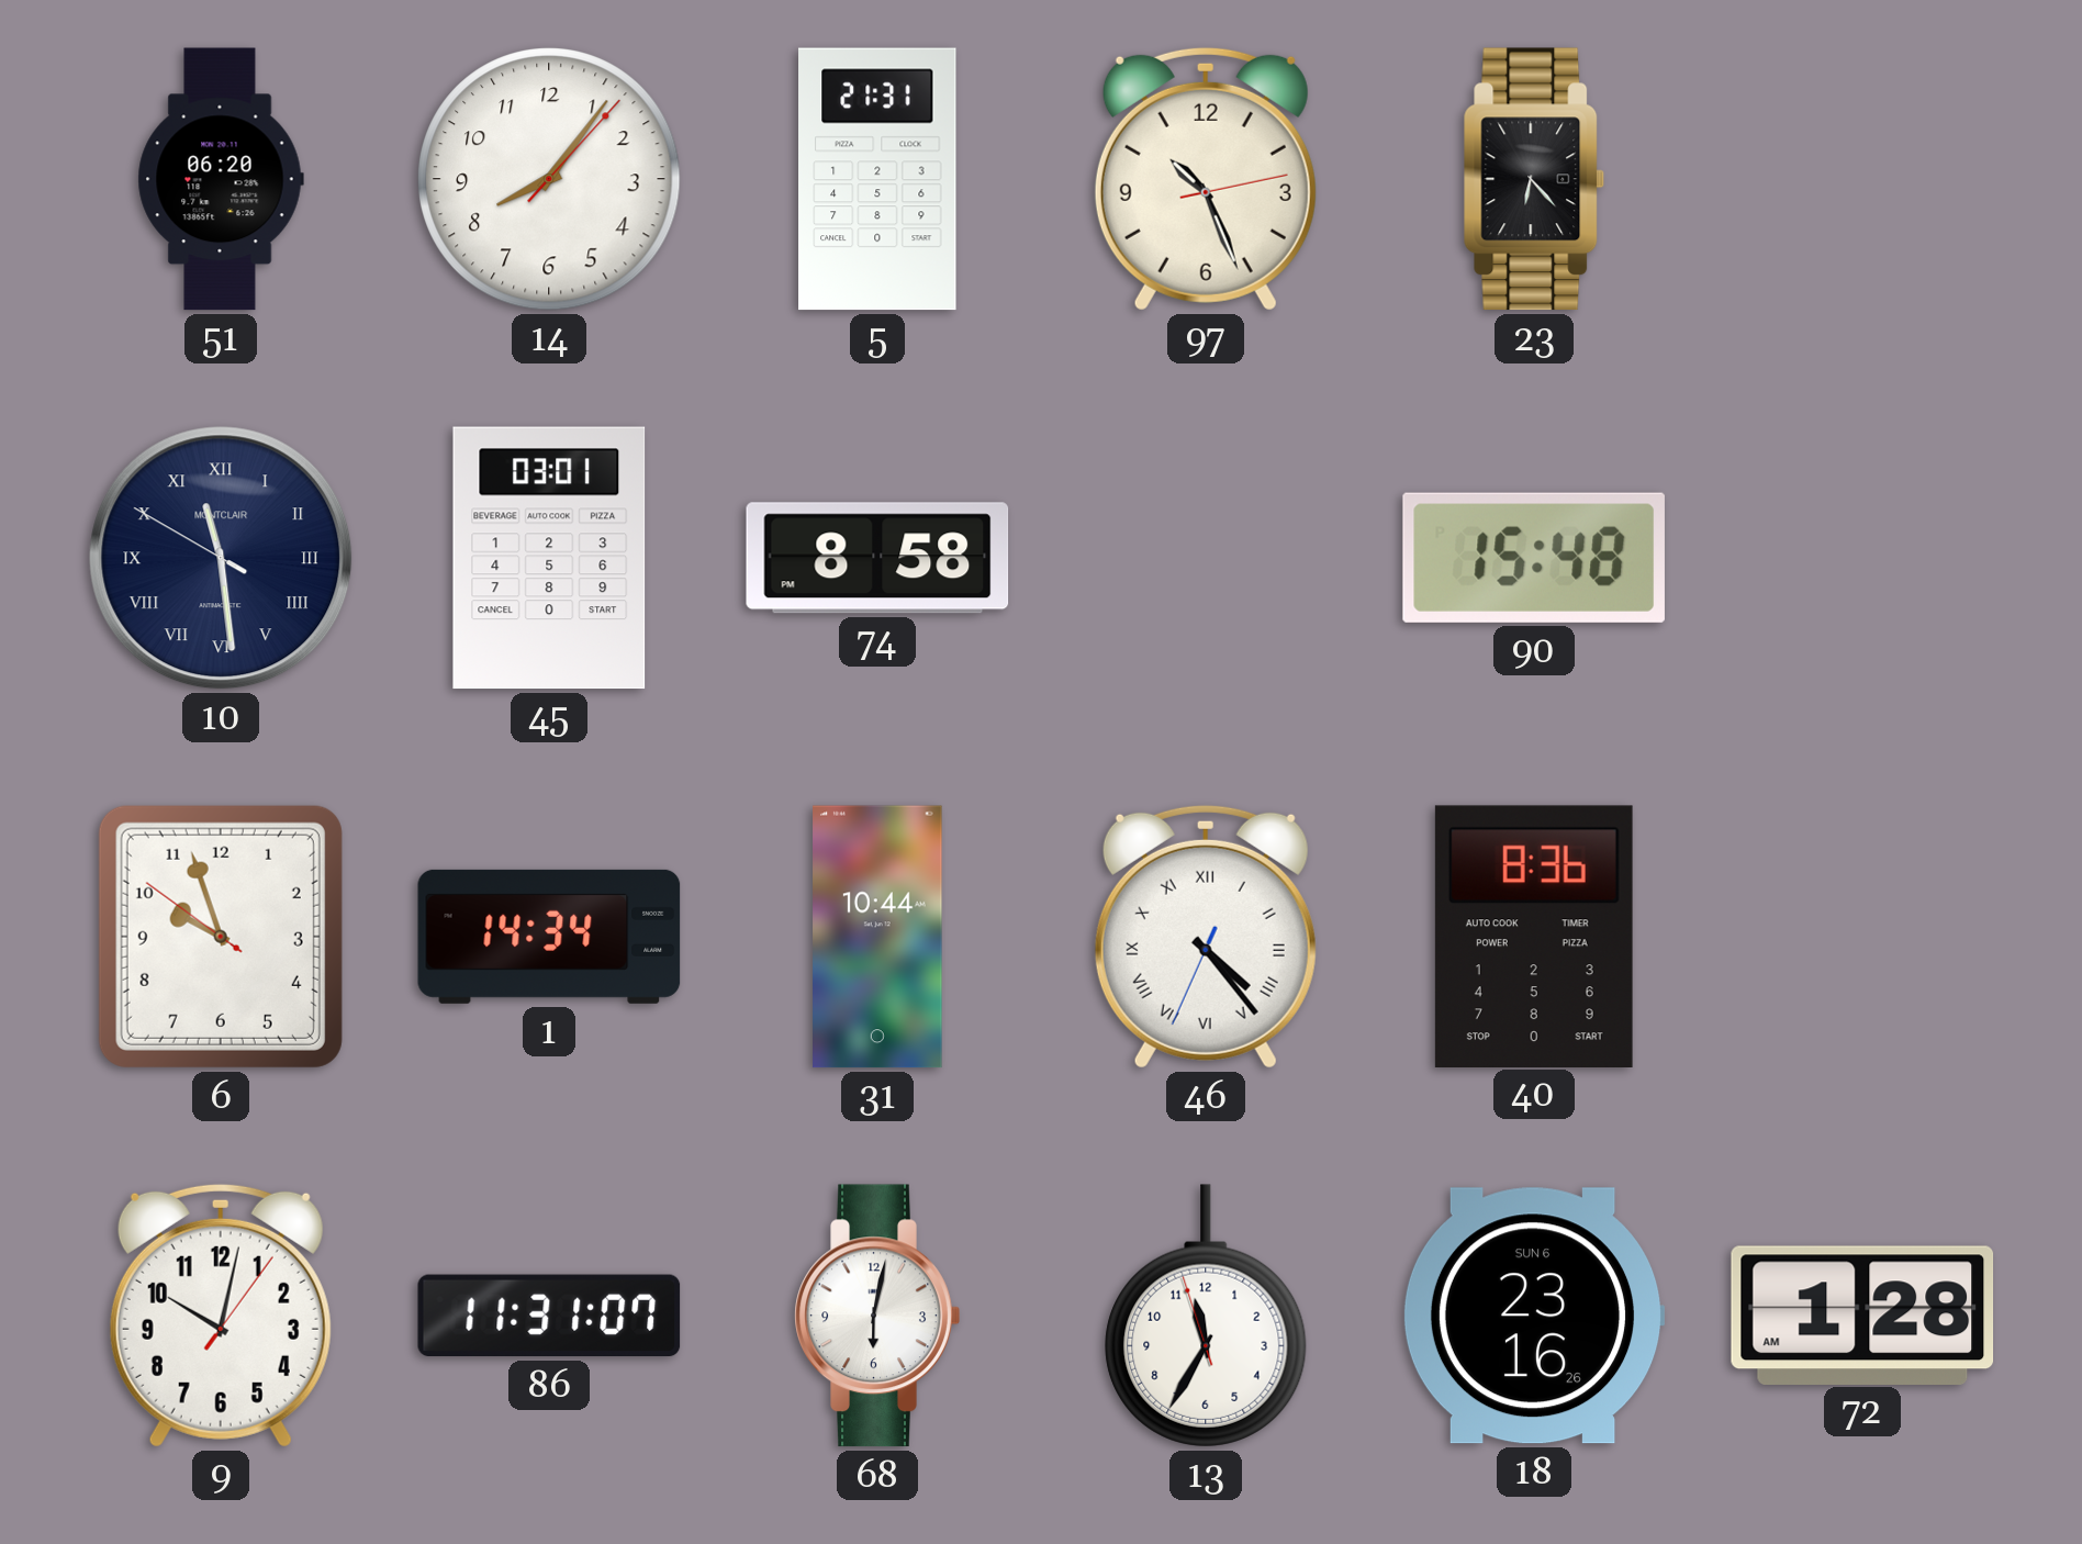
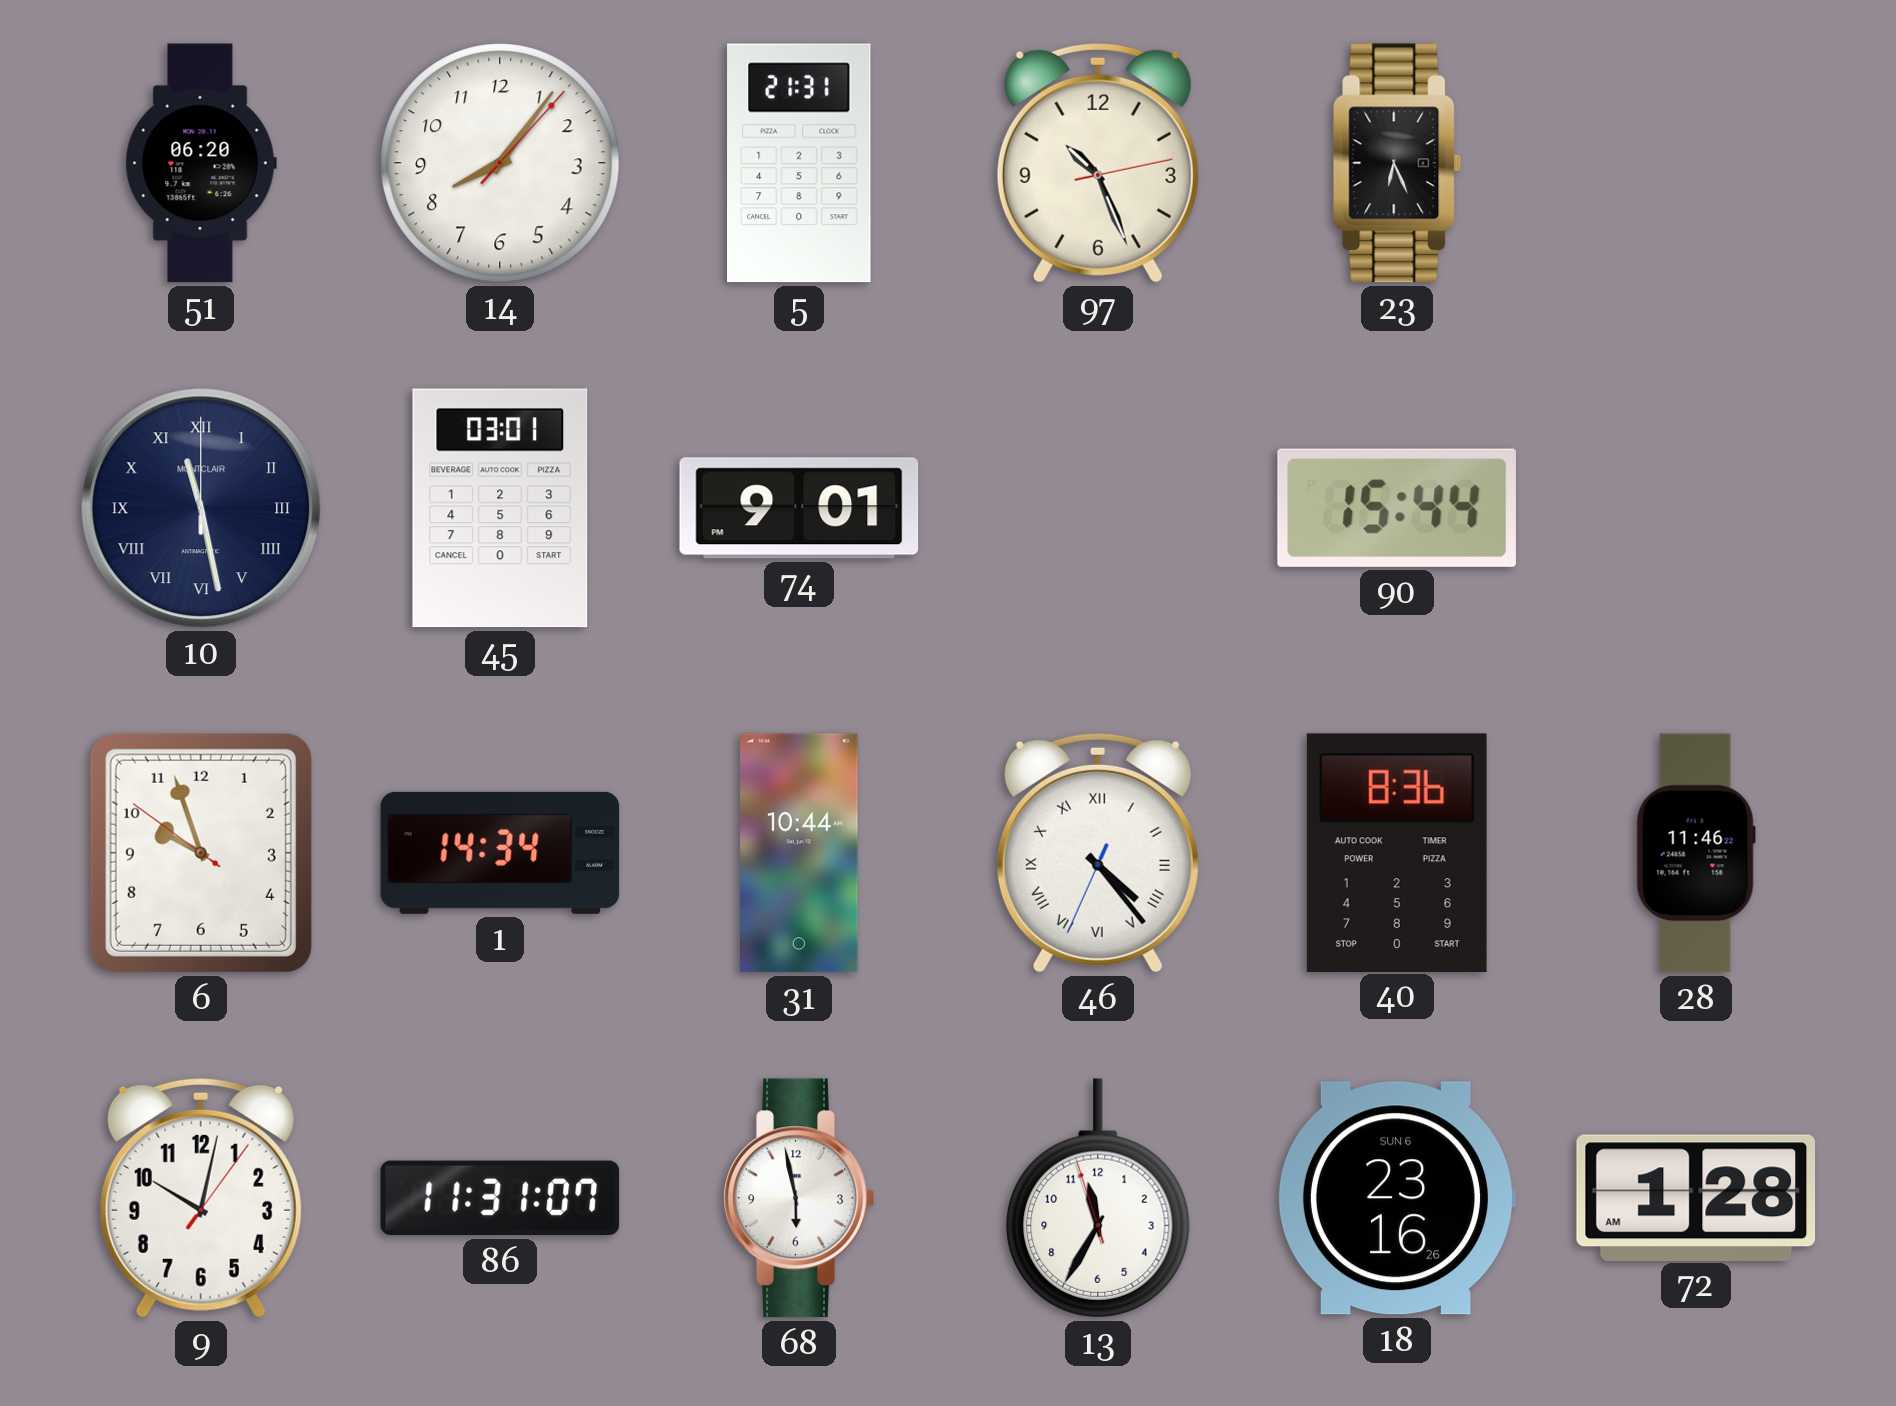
23: 6:23 -> 6:26
10: 11:28:50 -> 11:28:00
74: 8:58 -> 9:01
90: 15:48 -> 15:44
28: none -> 11:46
68: 6:02 -> 5:58
